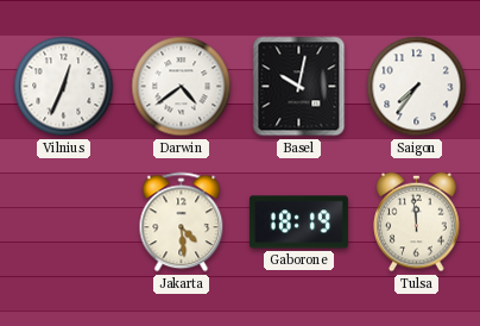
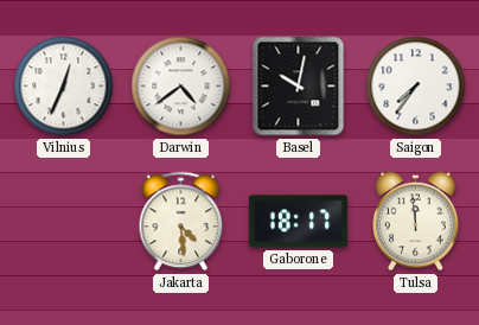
Gaborone: 18:19 -> 18:17
